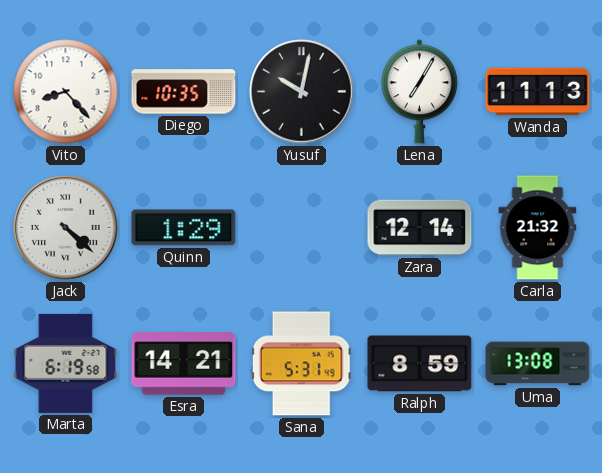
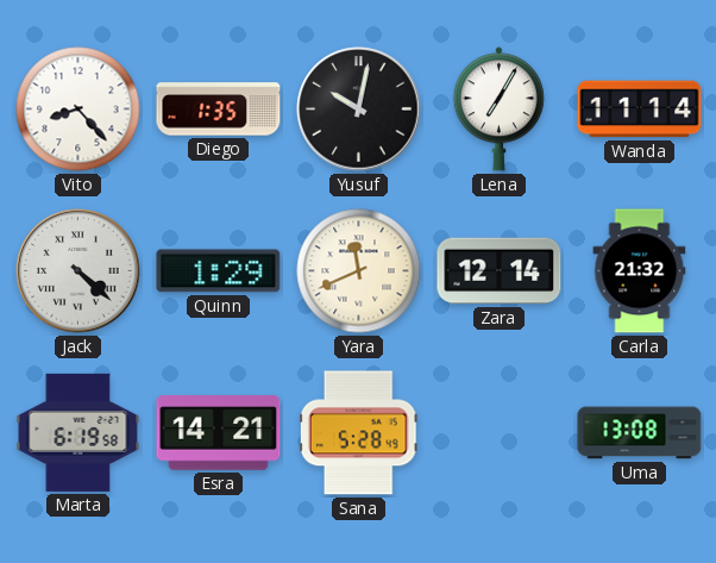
Diego: 10:35 -> 1:35
Wanda: 11:13 -> 11:14
Yara: none -> 11:41
Sana: 5:31 -> 5:28
Ralph: 8:59 -> none
